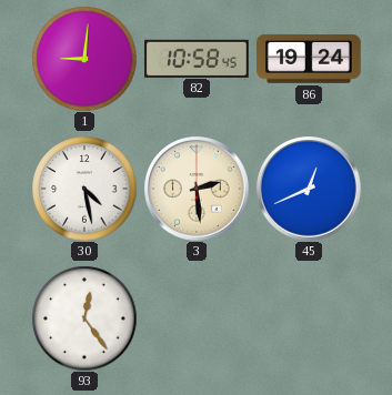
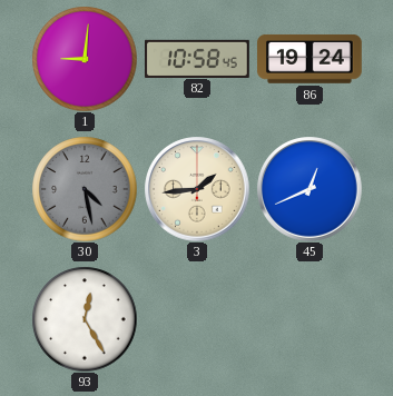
30 dial: white -> grey
3: 2:29 -> 1:44
93: 12:24 -> 12:25
